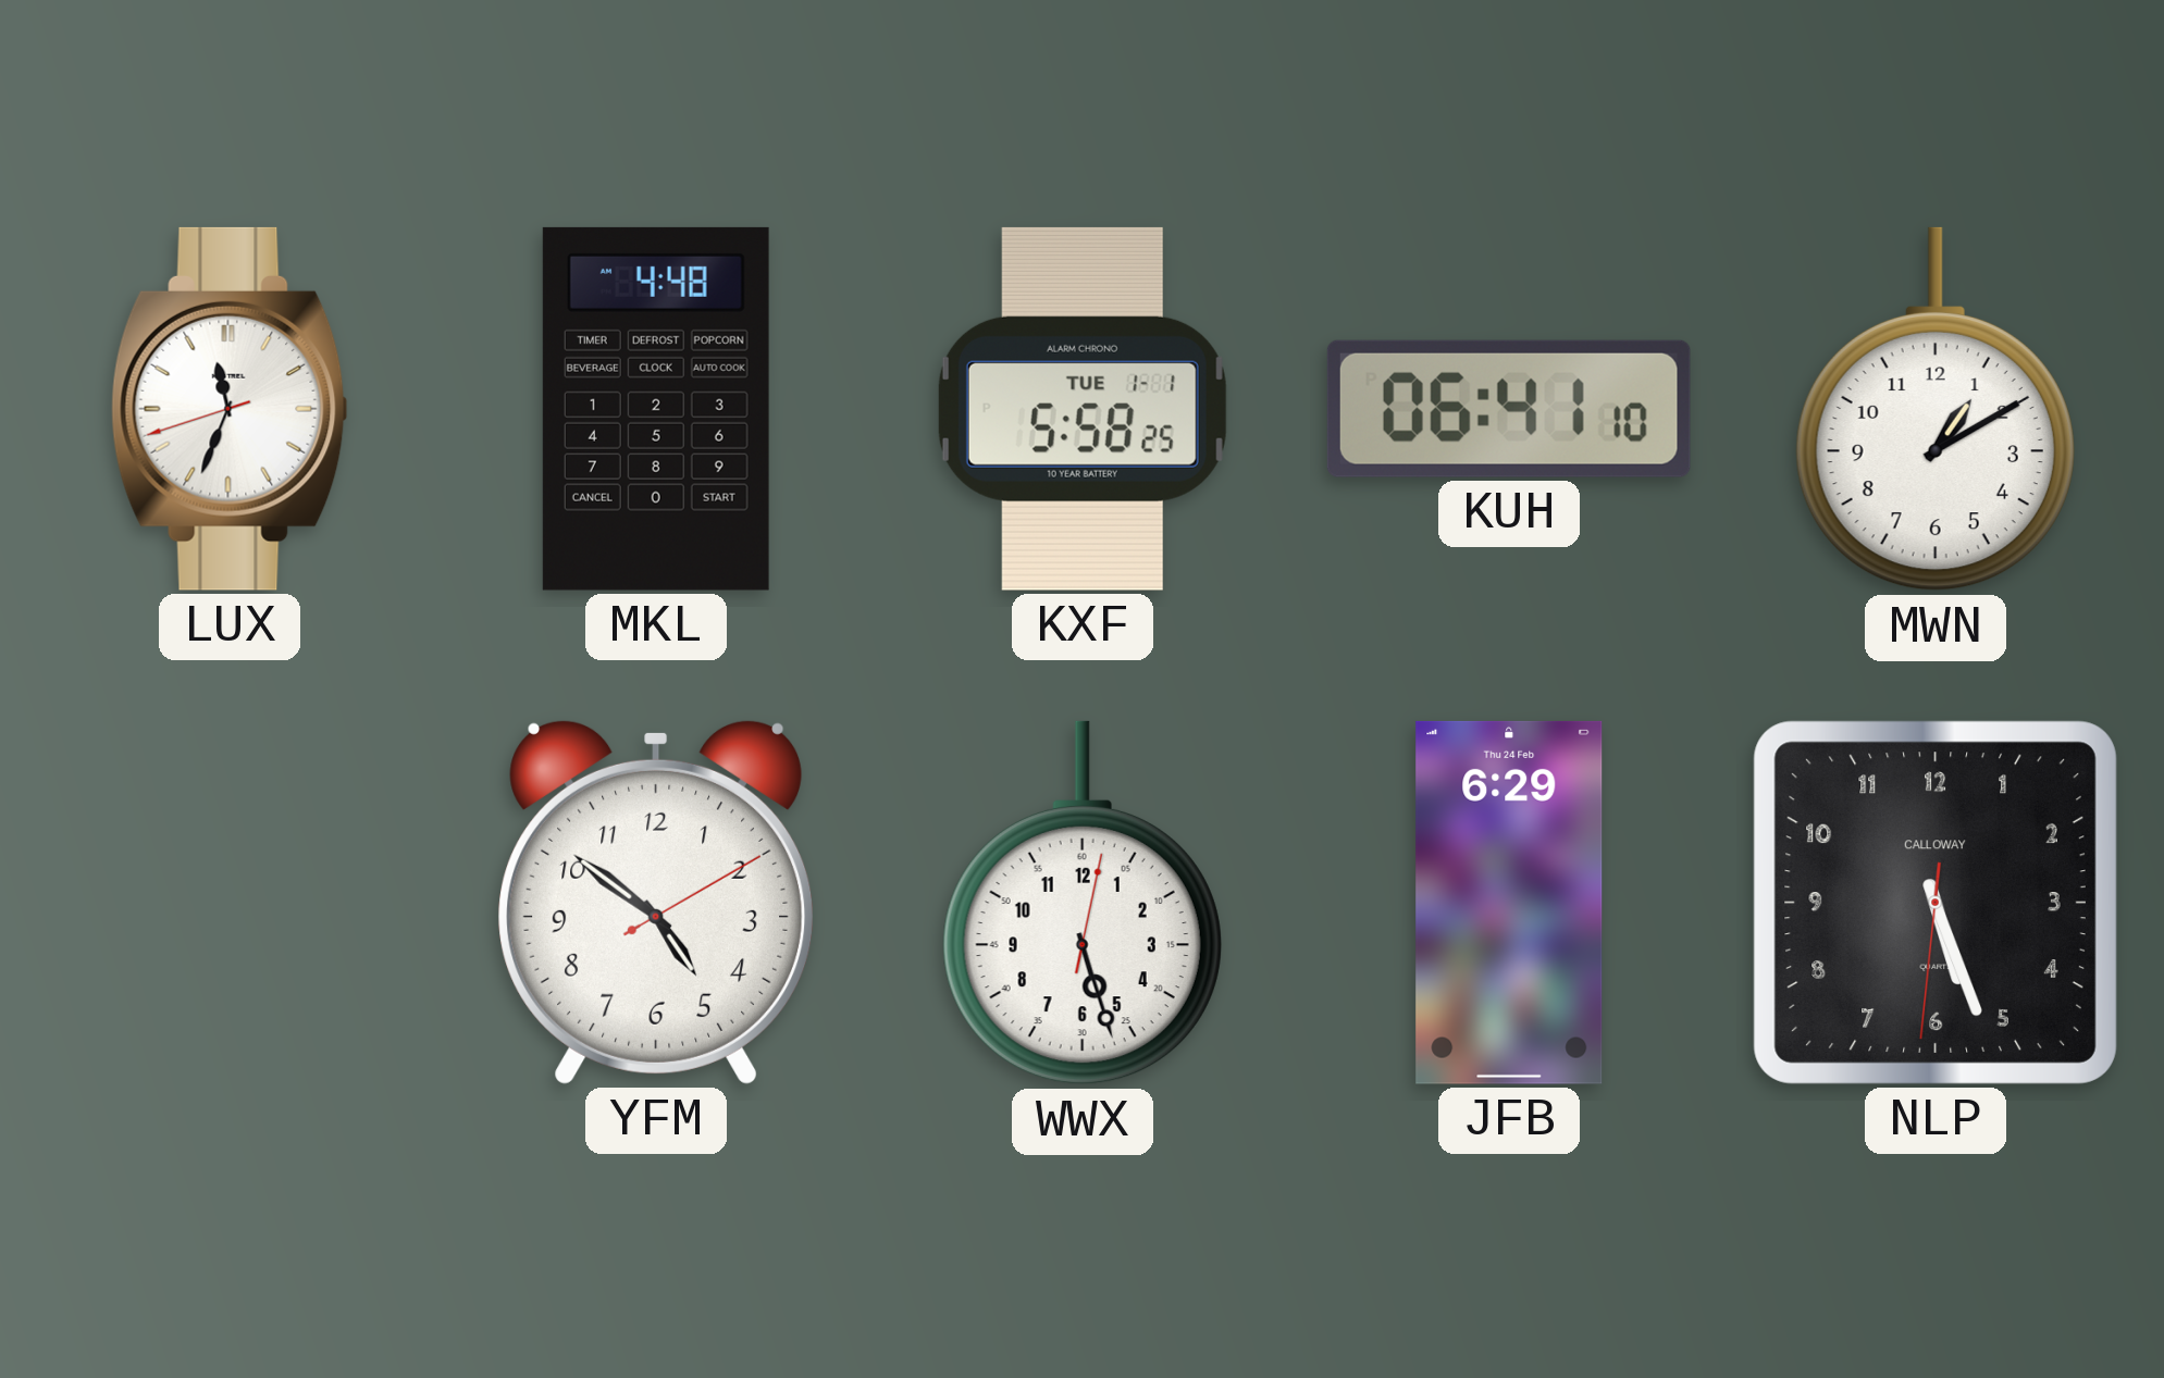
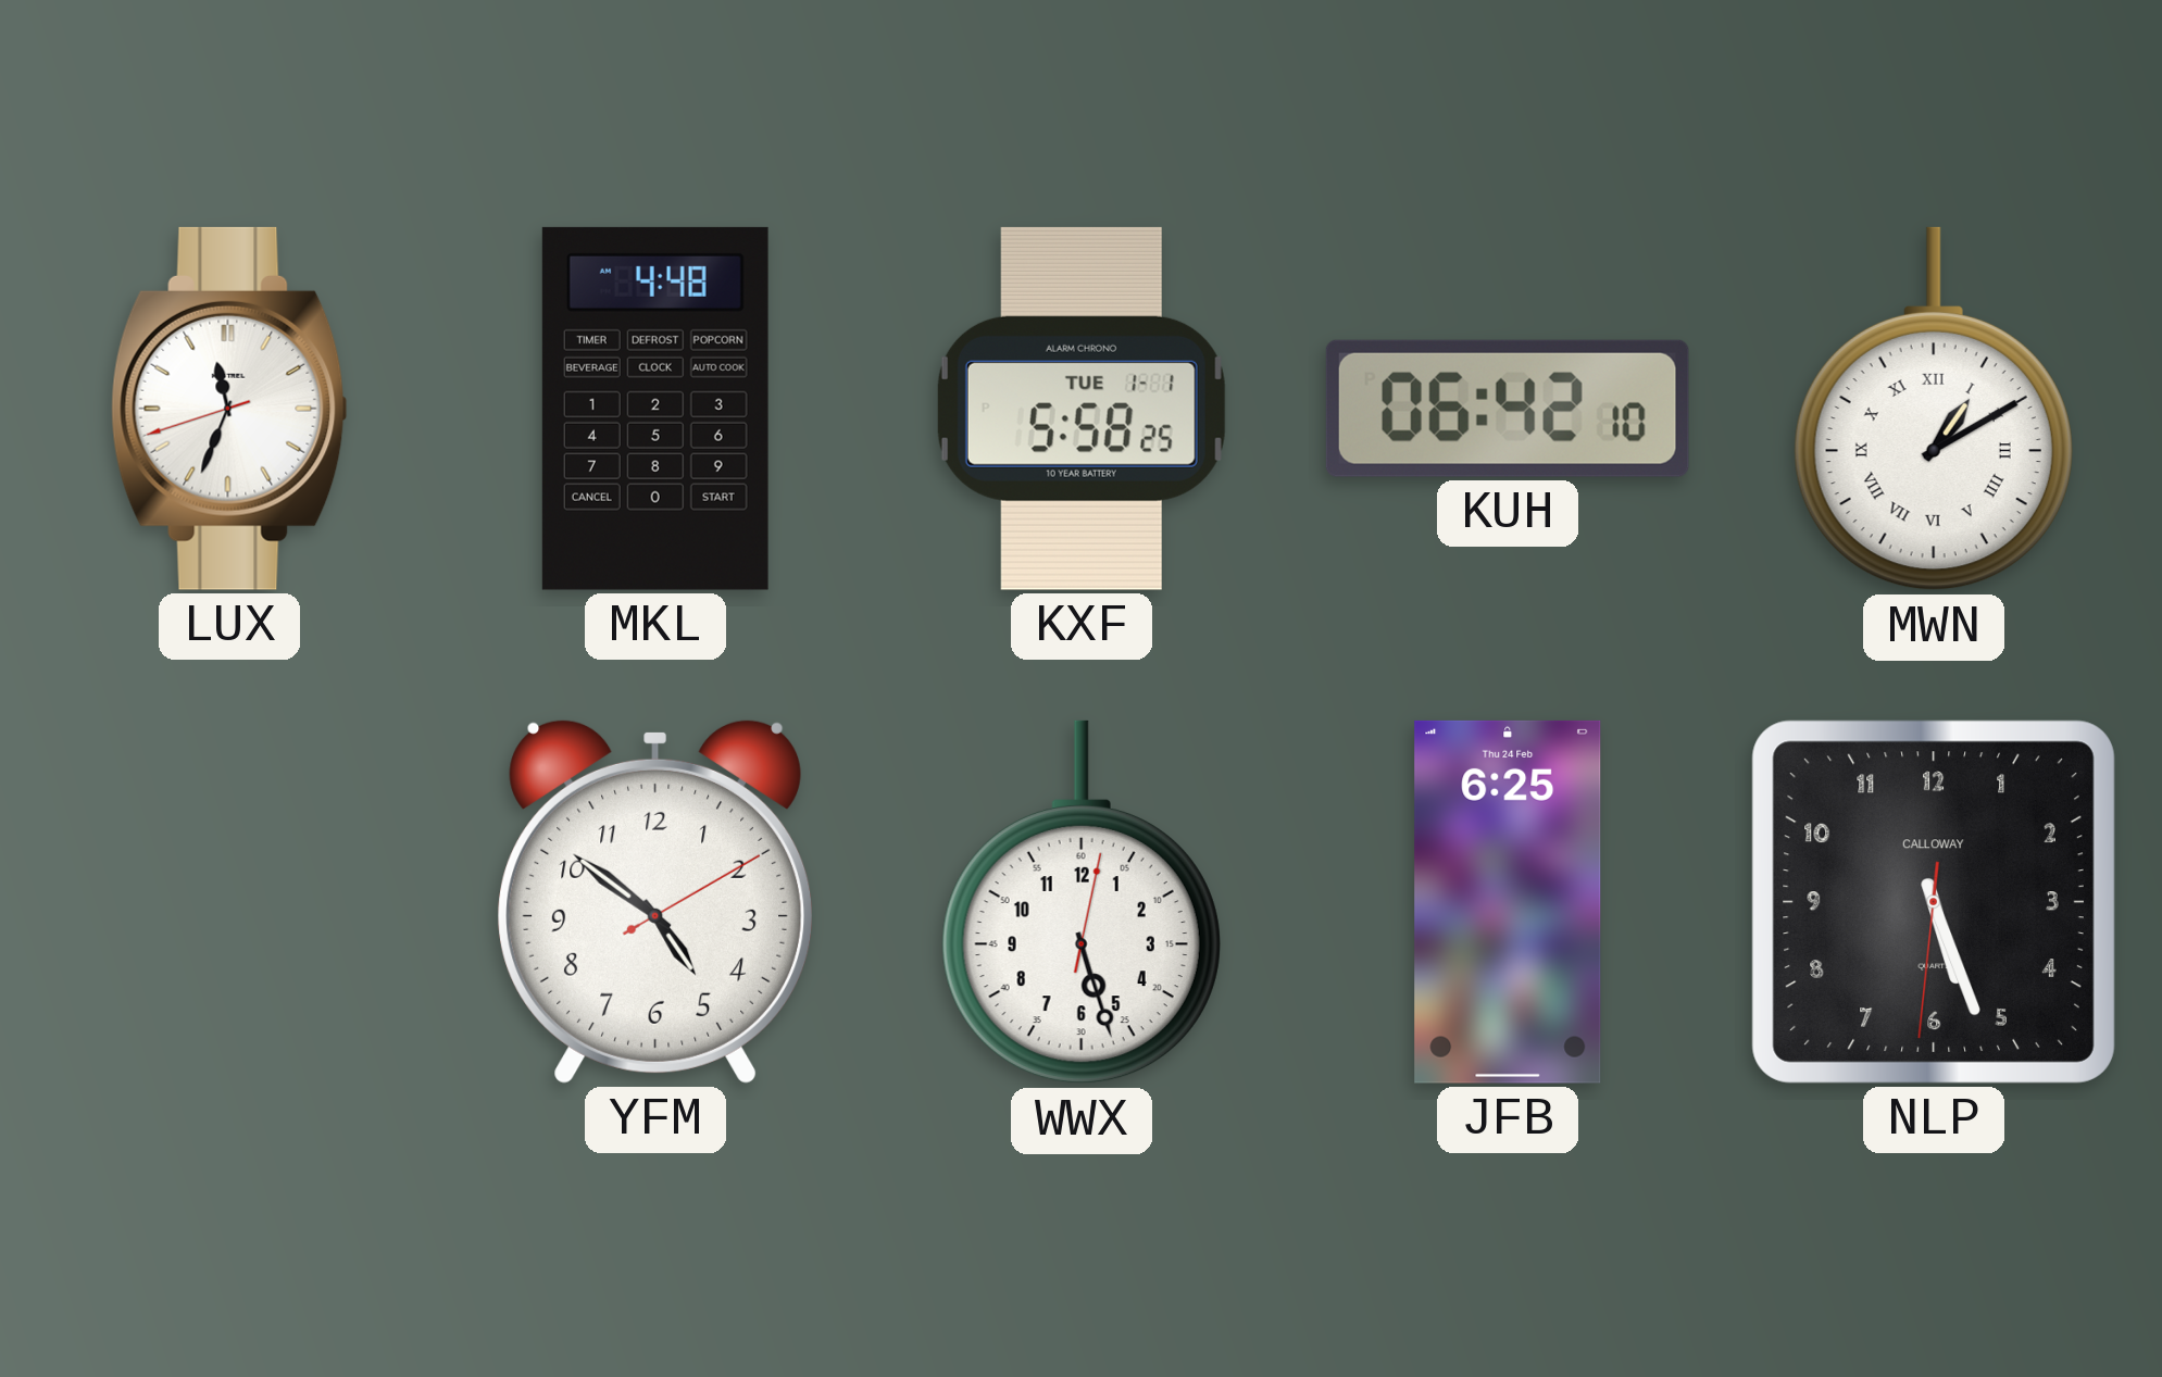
KUH: 06:41 -> 06:42
MWN numerals: Arabic -> Roman
JFB: 6:29 -> 6:25
